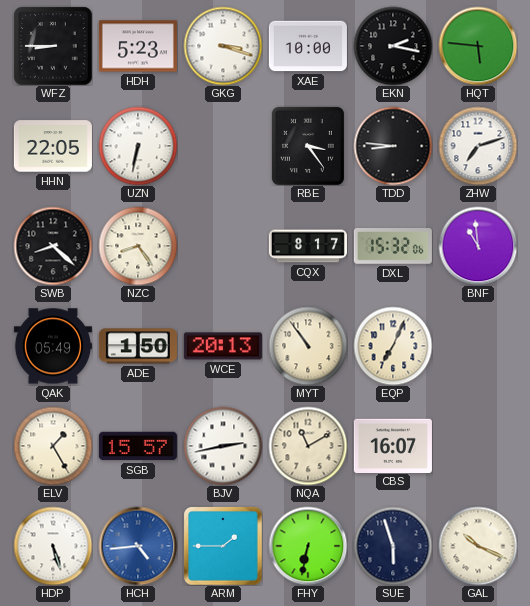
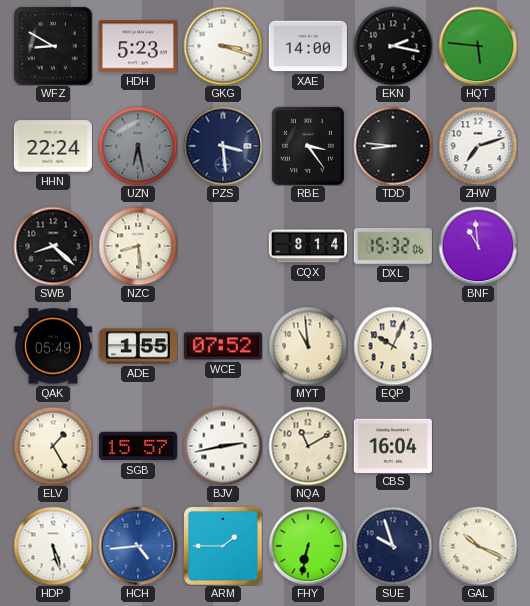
WFZ: 8:45 -> 8:50
XAE: 10:00 -> 14:00
HHN: 22:05 -> 22:24
UZN: 6:32 -> 6:28
UZN dial: white -> grey
PZS: none -> 3:29
NZC: 8:24 -> 8:29
CQX: 8:17 -> 8:14
ADE: 1:50 -> 1:55
WCE: 20:13 -> 07:52
MYT: 10:54 -> 10:59
EQP: 7:04 -> 10:04
CBS: 16:07 -> 16:04
SUE: 5:57 -> 9:57
